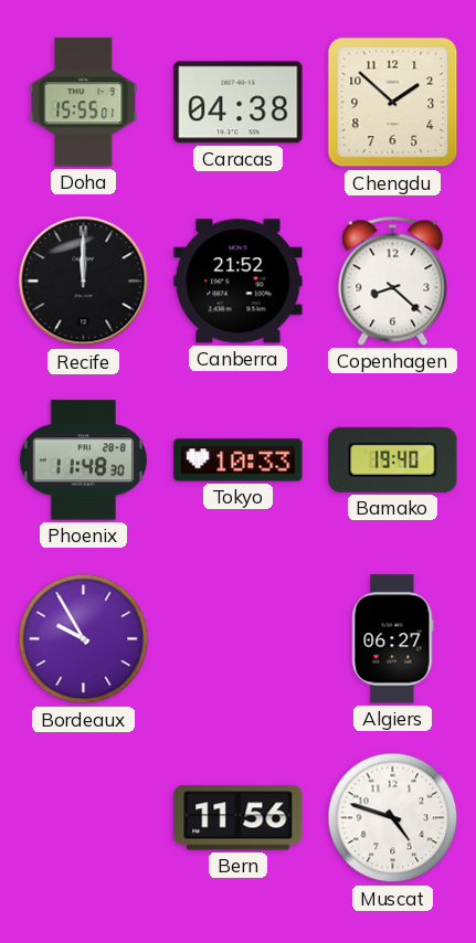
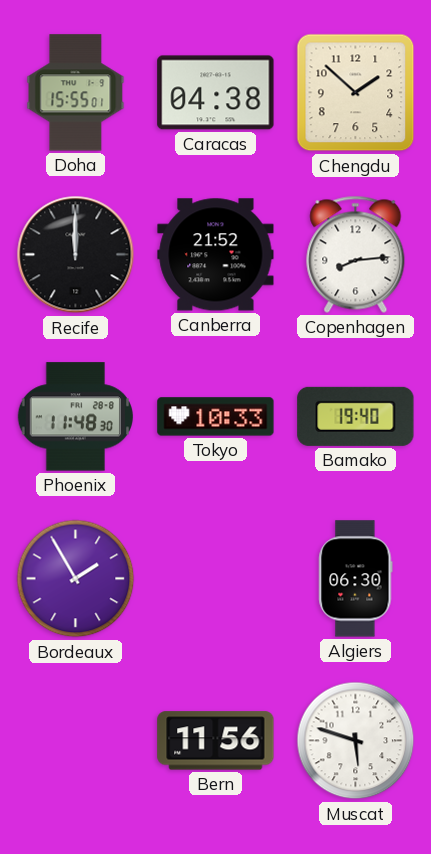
Copenhagen: 8:22 -> 8:14
Bordeaux: 9:55 -> 1:55
Algiers: 06:27 -> 06:30
Muscat: 4:48 -> 5:48
